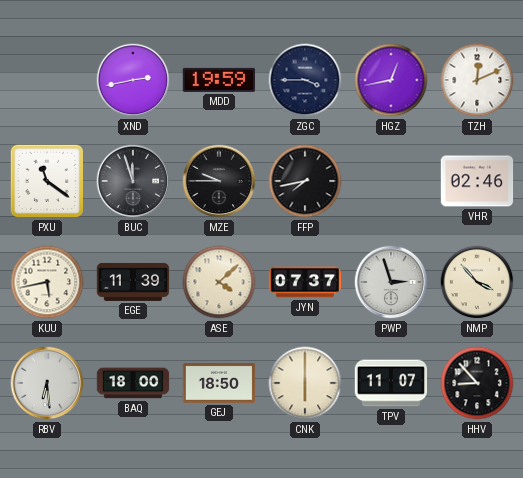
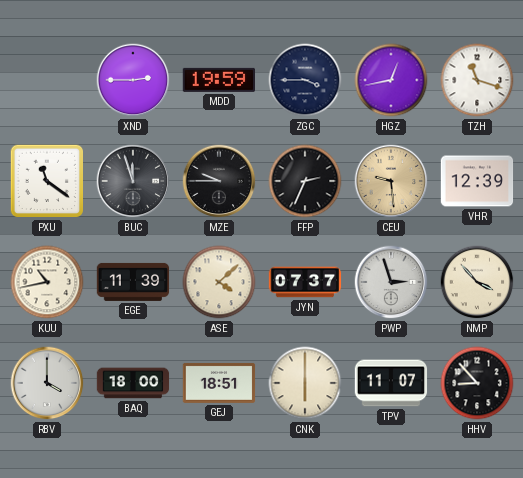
XND: 2:43 -> 2:45
TZH: 12:11 -> 11:18
FFP: 7:43 -> 2:34
CEU: none -> 9:29
VHR: 02:46 -> 12:39
KUU: 5:43 -> 10:43
RBV: 6:29 -> 4:00
GEJ: 18:50 -> 18:51
